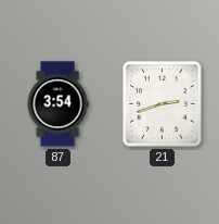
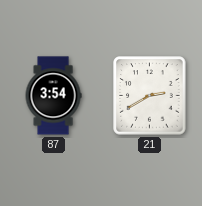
21: 2:42 -> 2:40
